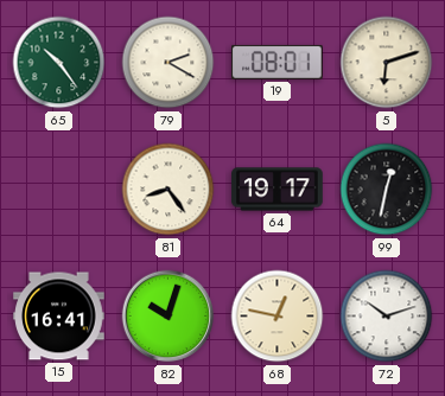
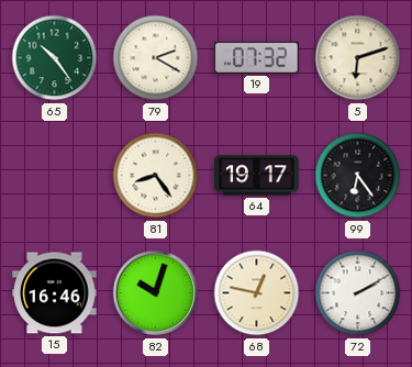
19: 08:01 -> 07:32
99: 12:32 -> 6:24
15: 16:41 -> 16:46
72: 10:12 -> 2:10
